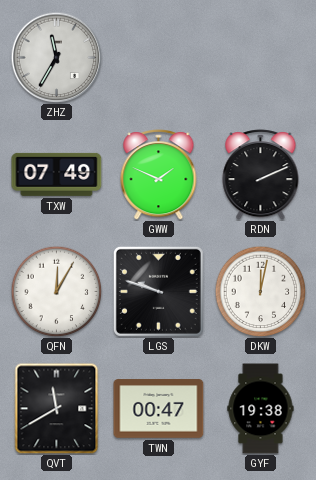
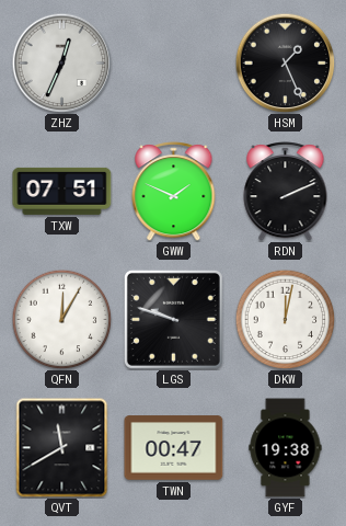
ZHZ: 11:35 -> 12:34
HSM: none -> 1:26
TXW: 07:49 -> 07:51
